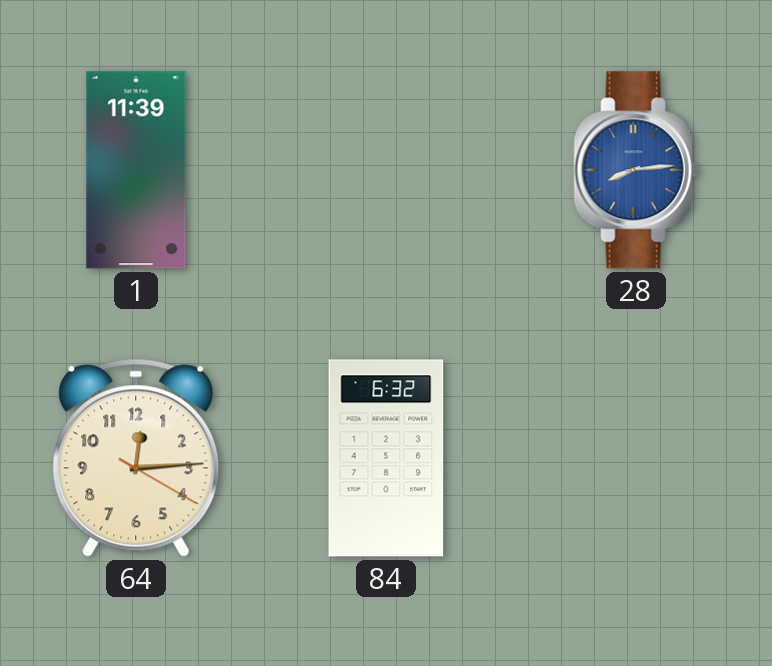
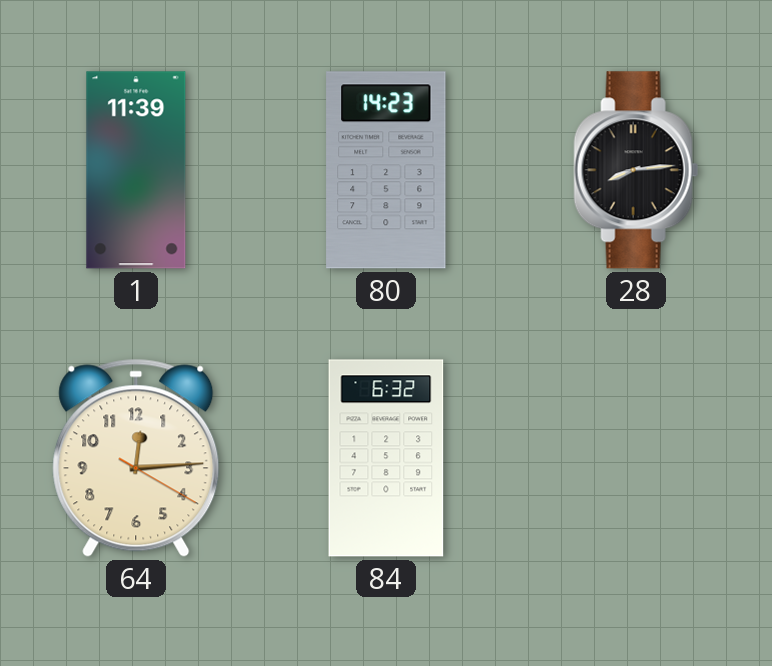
80: none -> 14:23
28 dial: blue -> black
